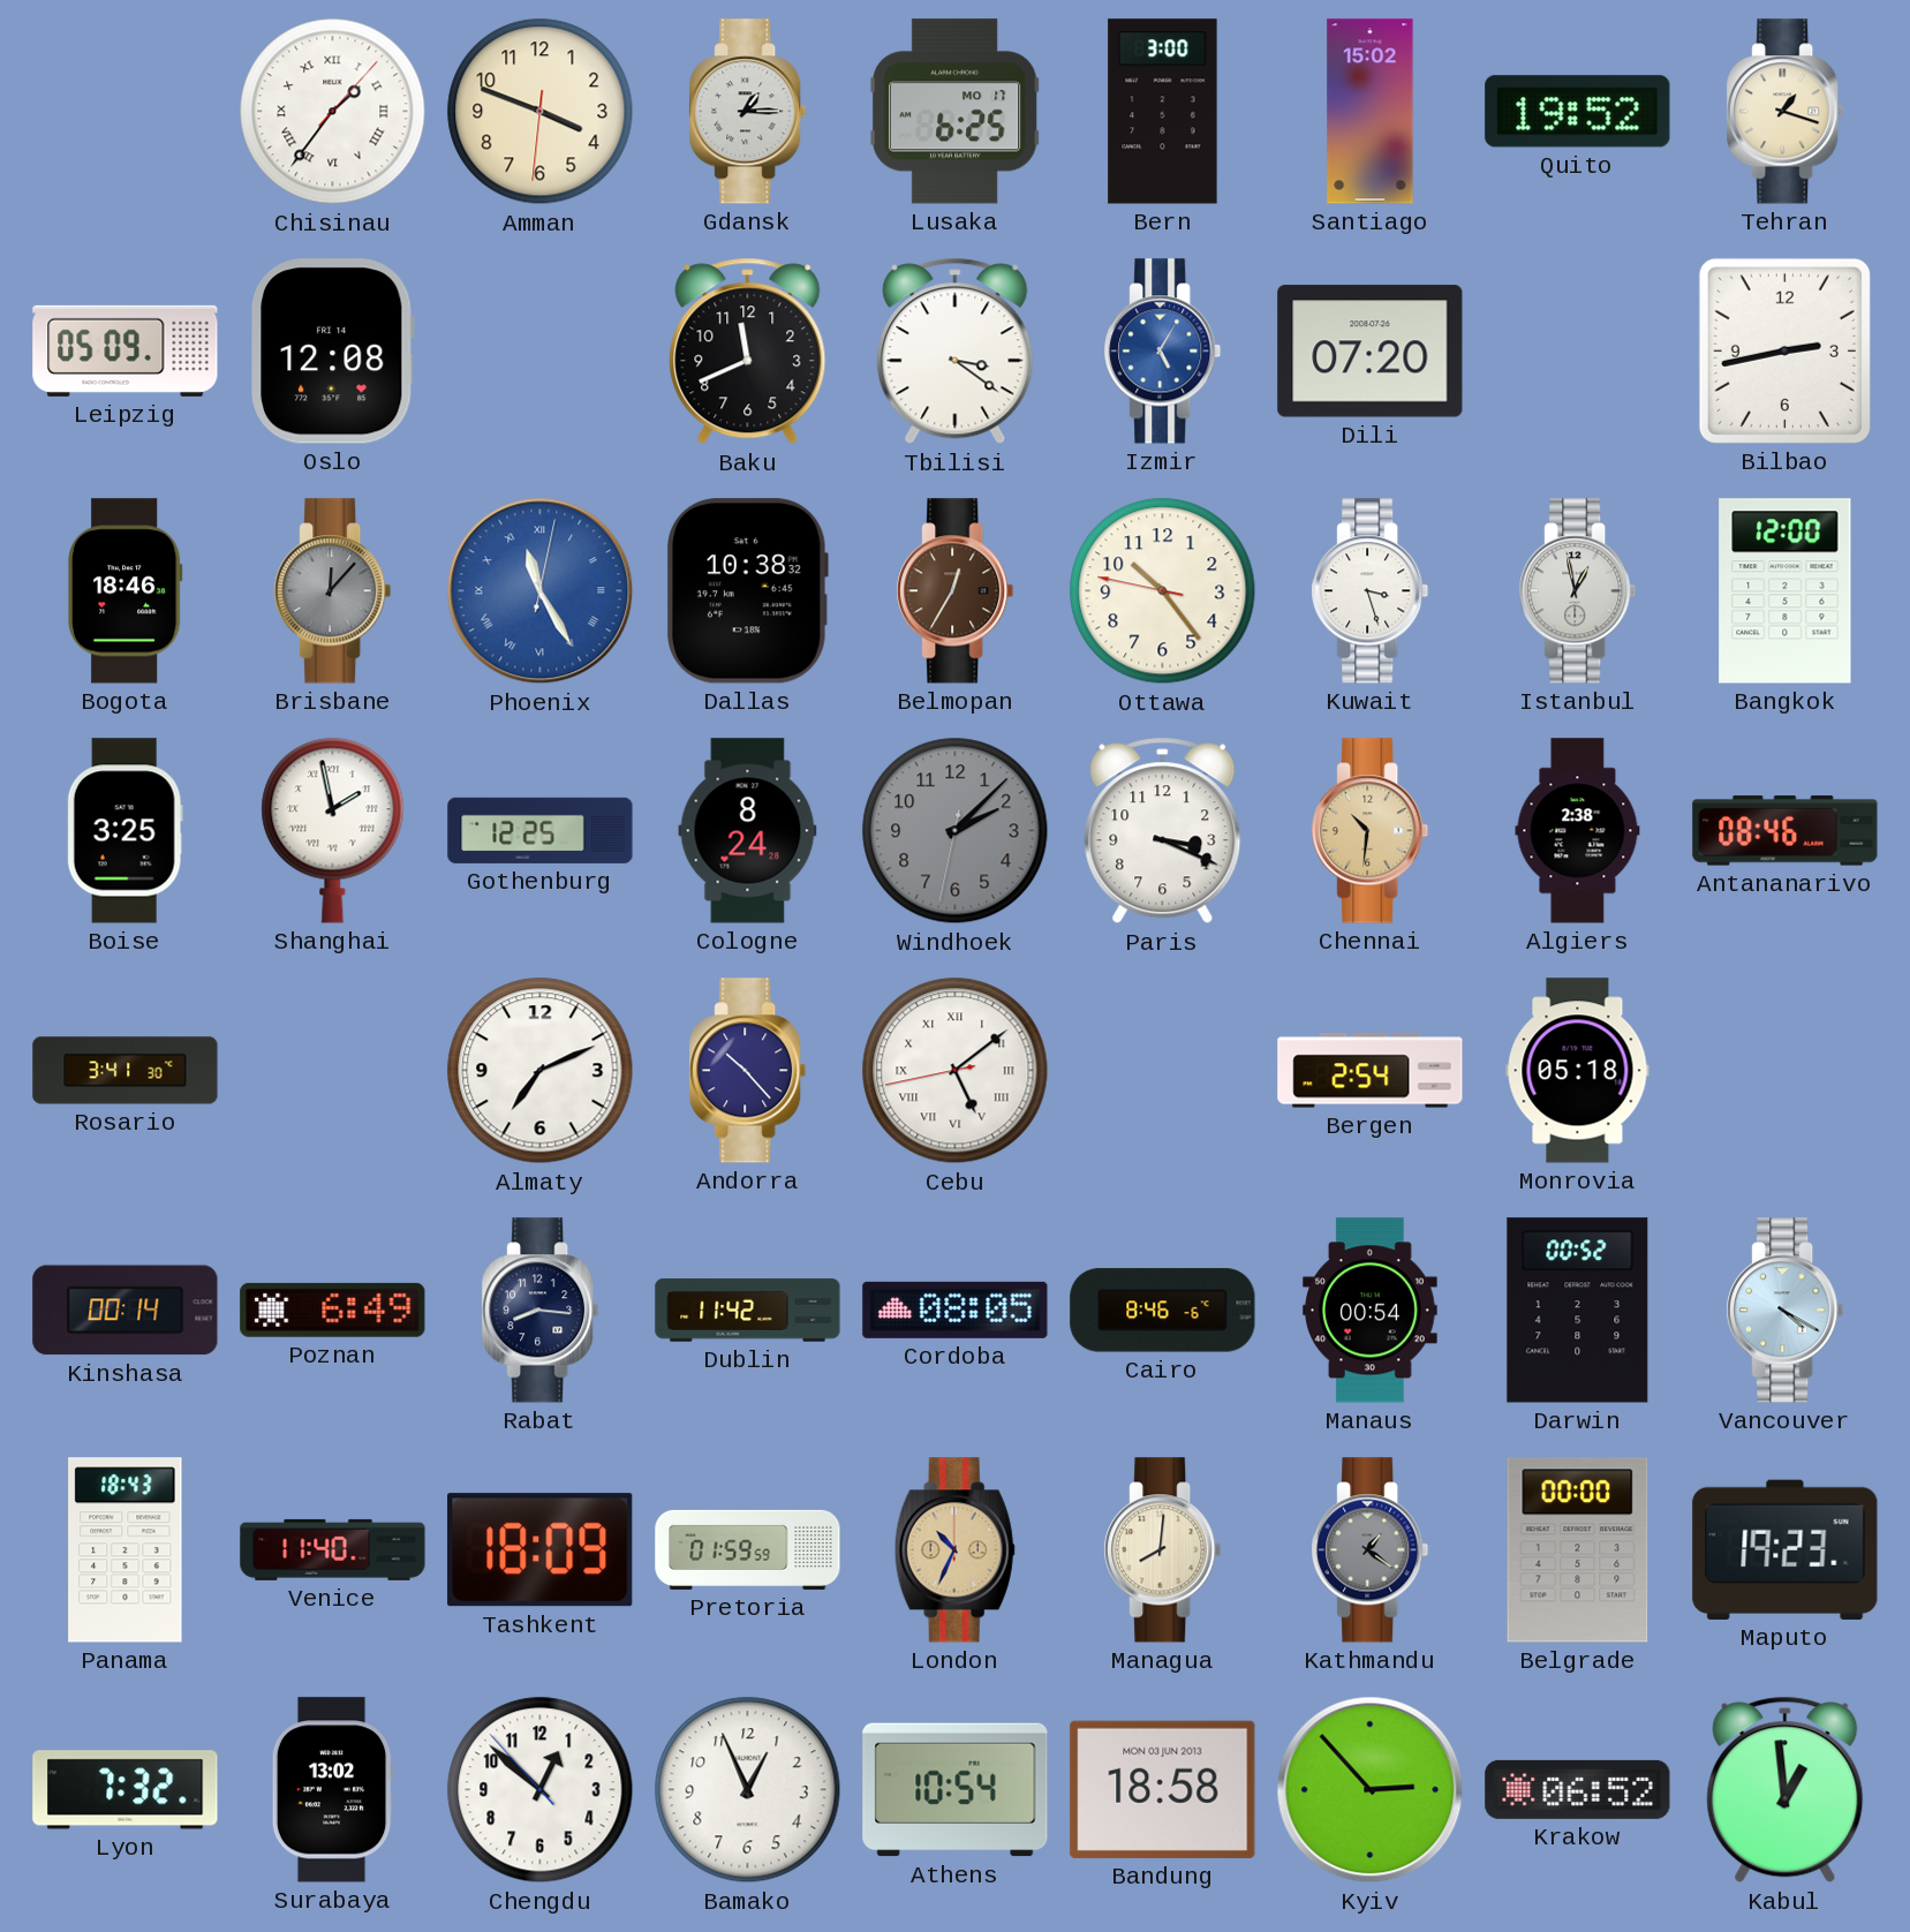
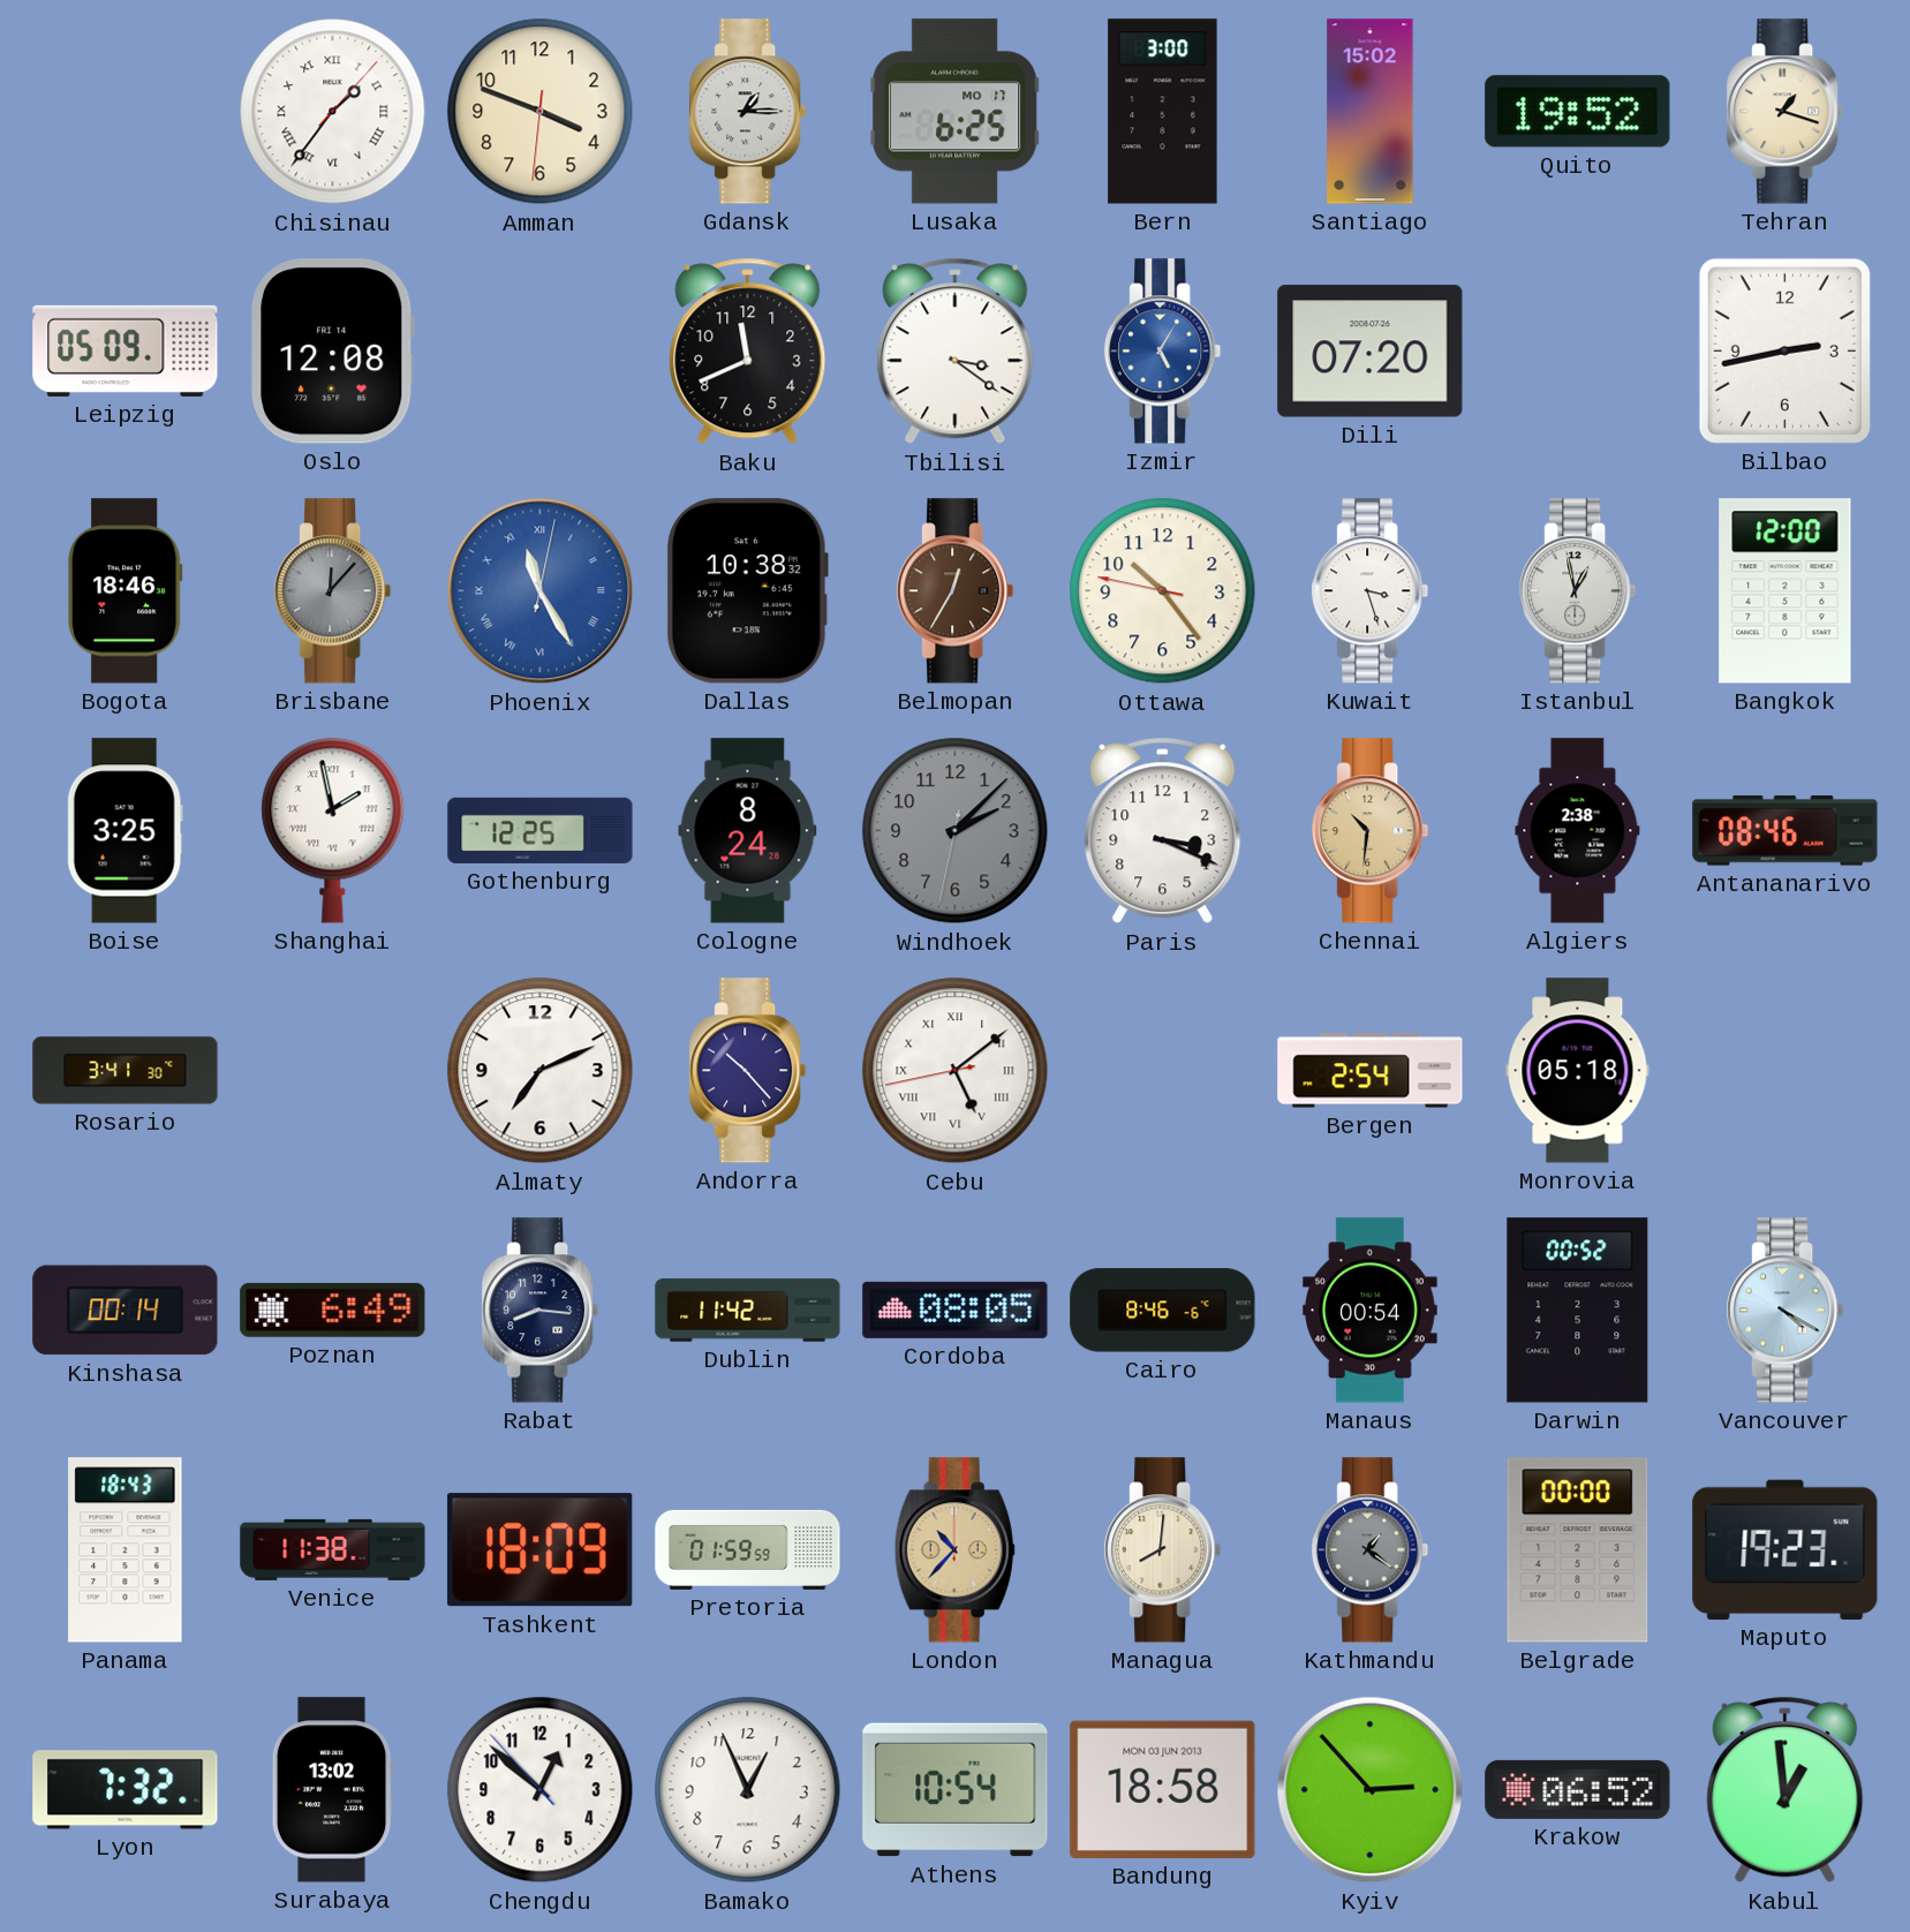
Venice: 11:40 -> 11:38
London: 10:34 -> 10:37
